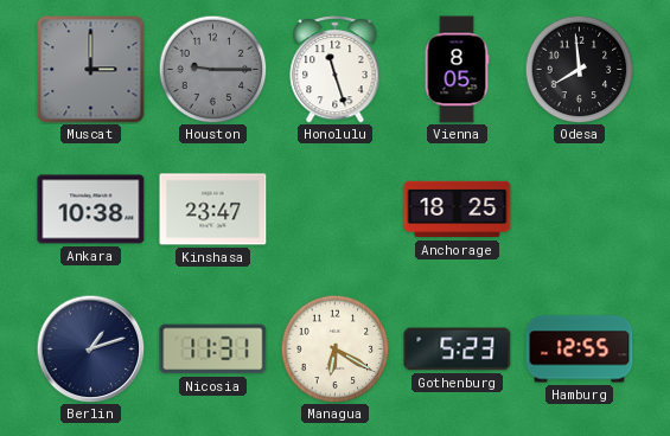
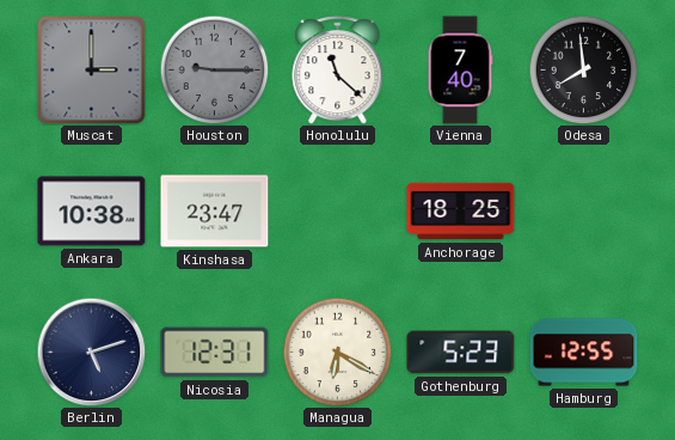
Honolulu: 11:27 -> 11:22
Vienna: 8:05 -> 7:40
Berlin: 1:12 -> 5:12
Nicosia: 11:31 -> 12:31
